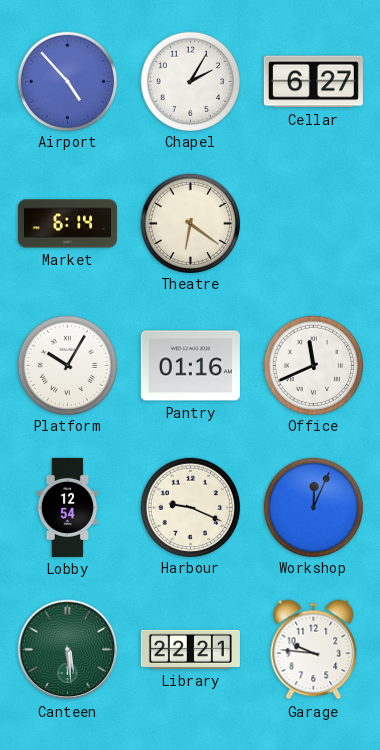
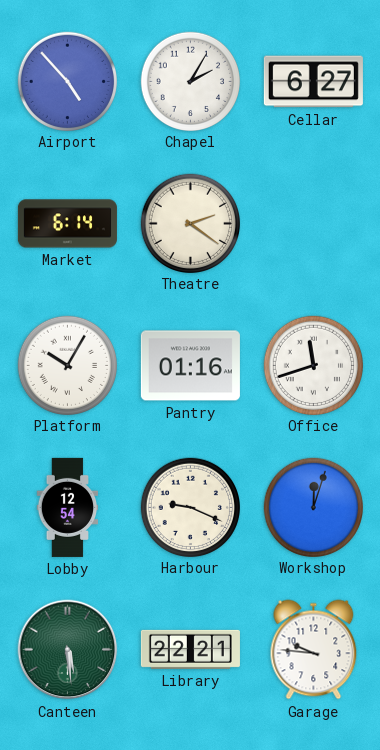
Theatre: 6:21 -> 2:21
Office: 11:41 -> 11:42
Workshop: 12:04 -> 12:03
